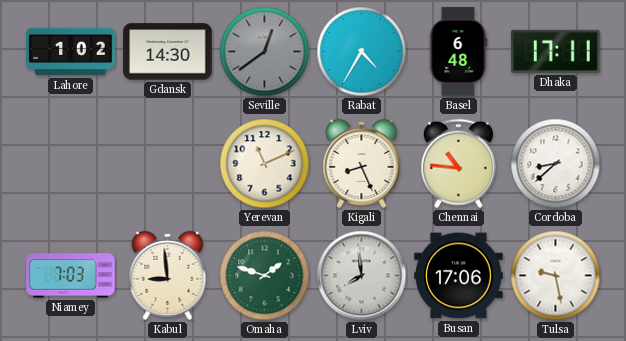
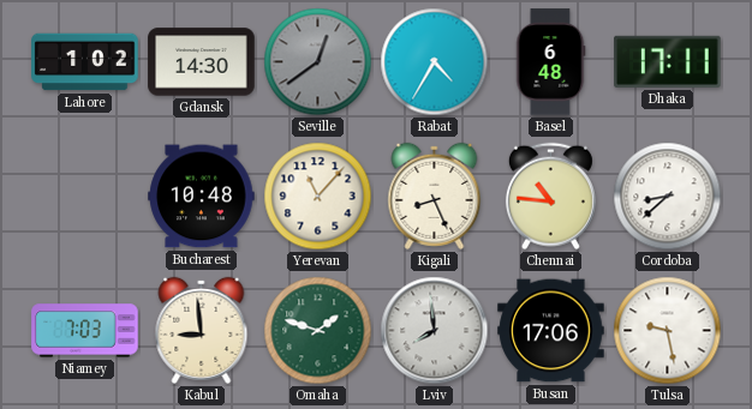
Bucharest: none -> 10:48
Yerevan: 11:11 -> 11:07
